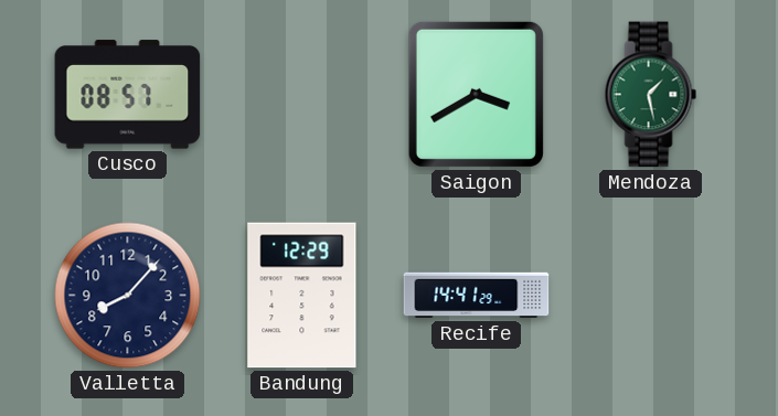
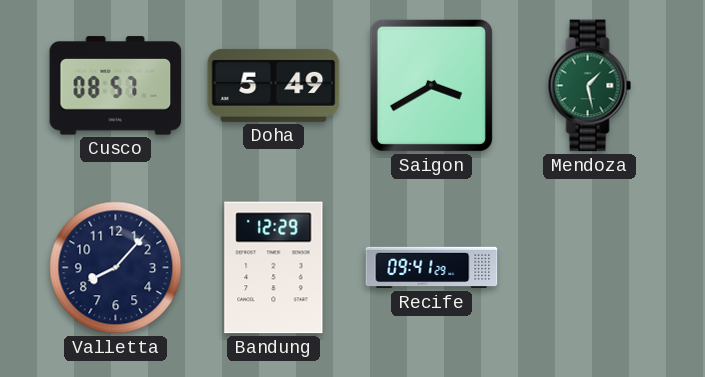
Doha: none -> 5:49
Recife: 14:41 -> 09:41
